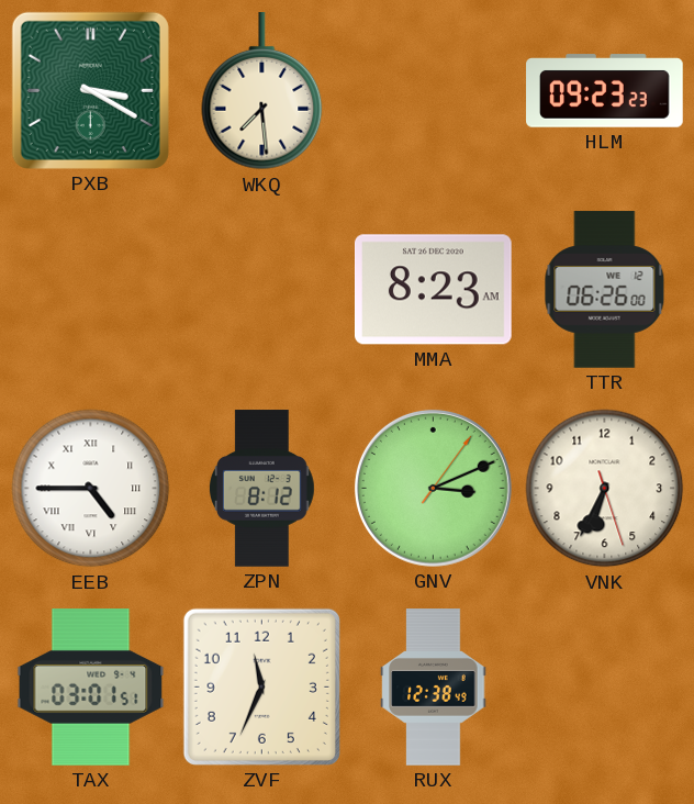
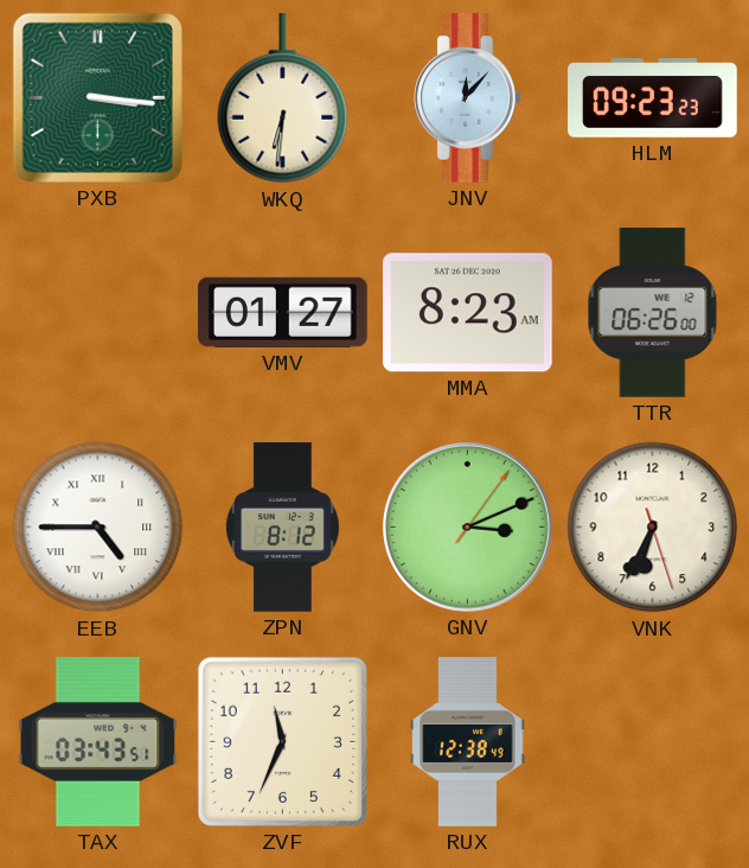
PXB: 3:20 -> 3:16
WKQ: 7:29 -> 6:31
JNV: none -> 12:07
VMV: none -> 01:27
TAX: 03:01 -> 03:43
